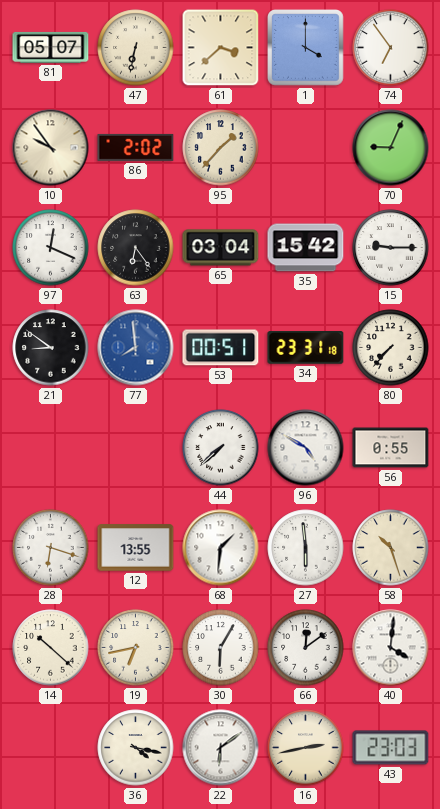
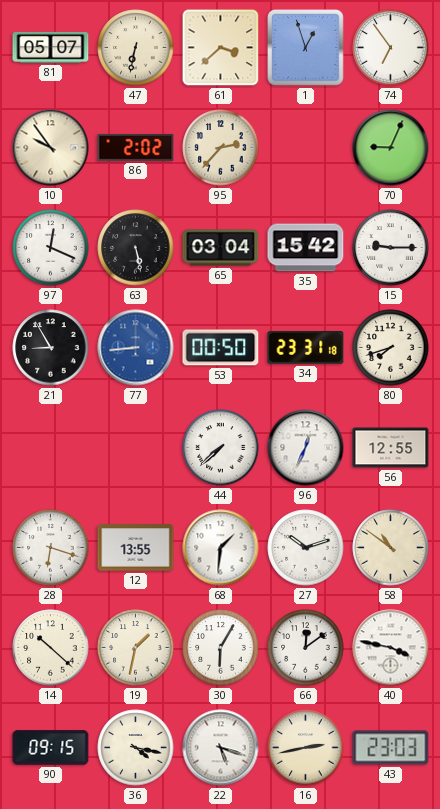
1: 4:00 -> 12:57
95: 1:37 -> 2:37
63: 6:24 -> 5:28
21: 8:51 -> 8:55
77: 7:59 -> 8:44
53: 00:51 -> 00:50
80: 7:37 -> 7:42
96: 4:50 -> 12:34
56: 0:55 -> 12:55
27: 5:59 -> 10:12
58: 10:27 -> 10:51
19: 6:43 -> 1:32
40: 4:01 -> 3:47
90: none -> 09:15
22: 6:09 -> 5:18
